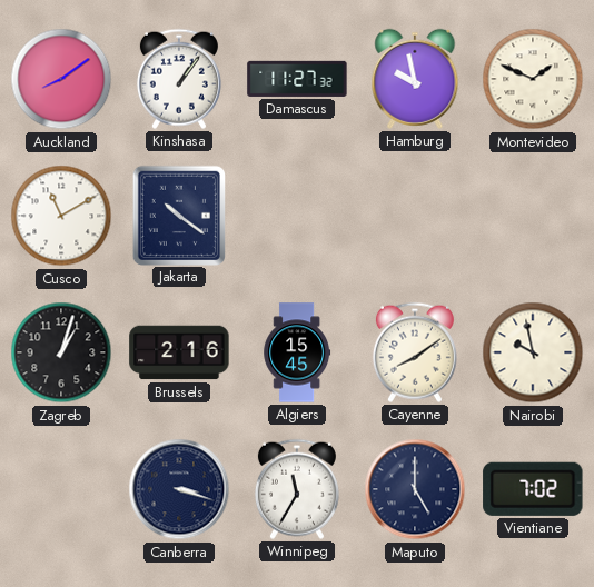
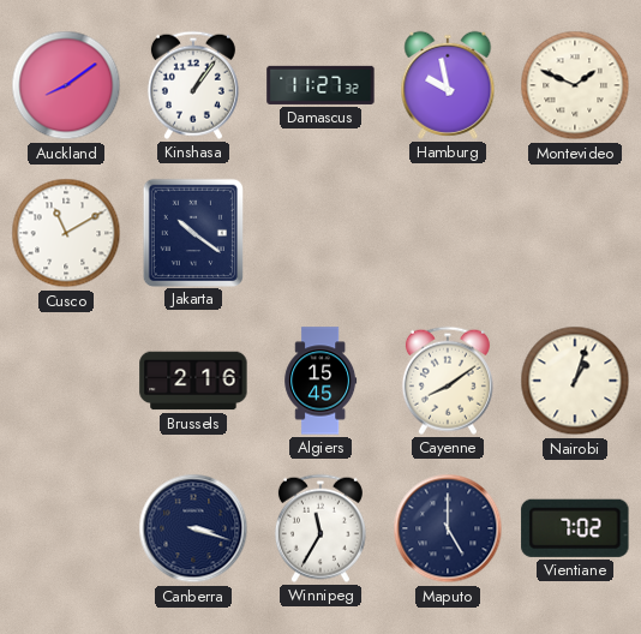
Zagreb: 1:03 -> none
Nairobi: 9:58 -> 1:03
